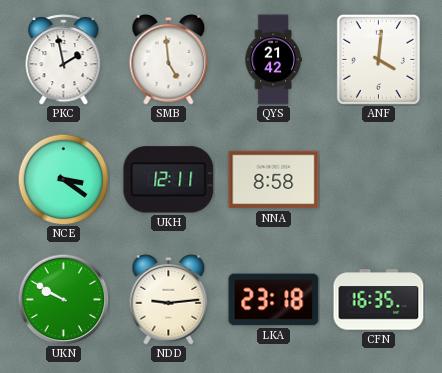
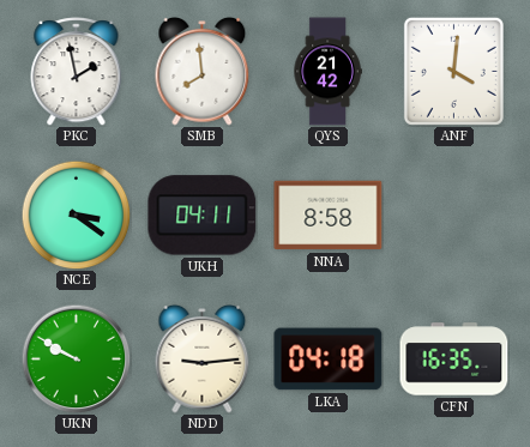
SMB: 4:59 -> 7:59
UKH: 12:11 -> 04:11
LKA: 23:18 -> 04:18
